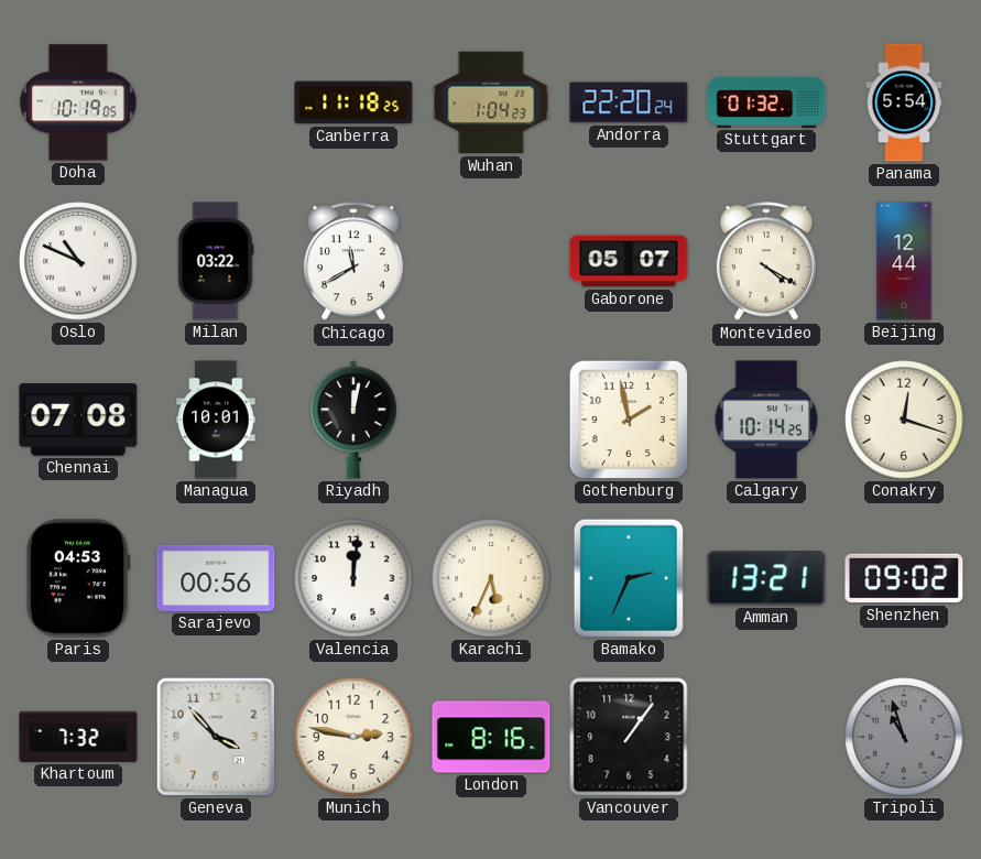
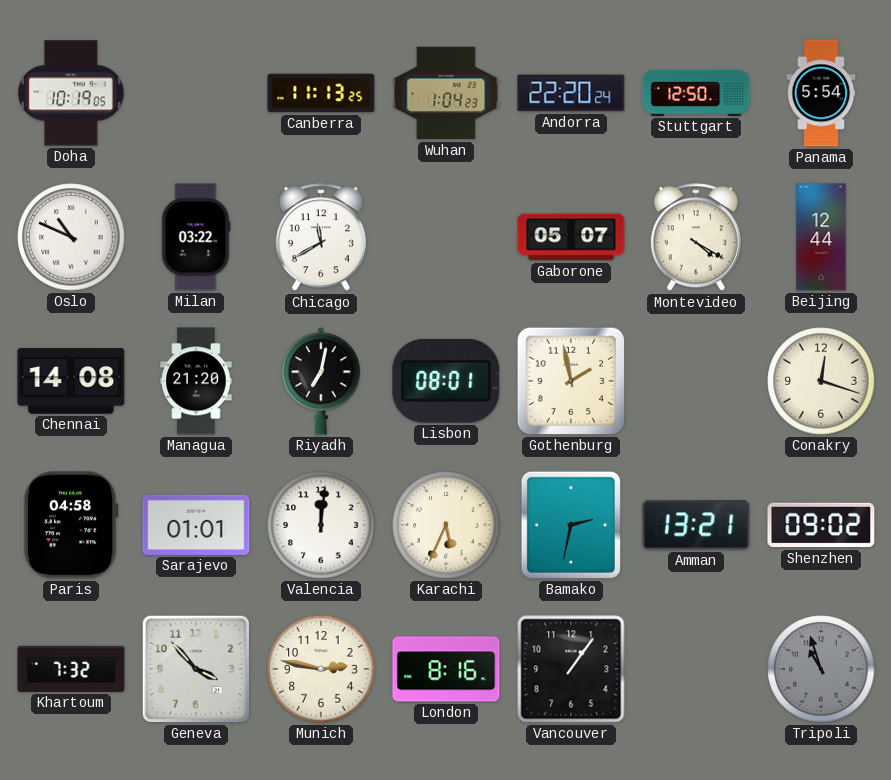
Canberra: 11:18 -> 11:13
Stuttgart: 01:32 -> 12:50
Chennai: 07:08 -> 14:08
Managua: 10:01 -> 21:20
Riyadh: 12:02 -> 7:02
Lisbon: none -> 08:01
Calgary: 10:14 -> none
Paris: 04:53 -> 04:58
Sarajevo: 00:56 -> 01:01
Bamako: 2:34 -> 2:32
